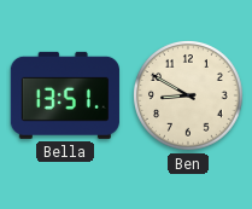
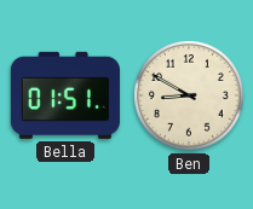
Bella: 13:51 -> 01:51
